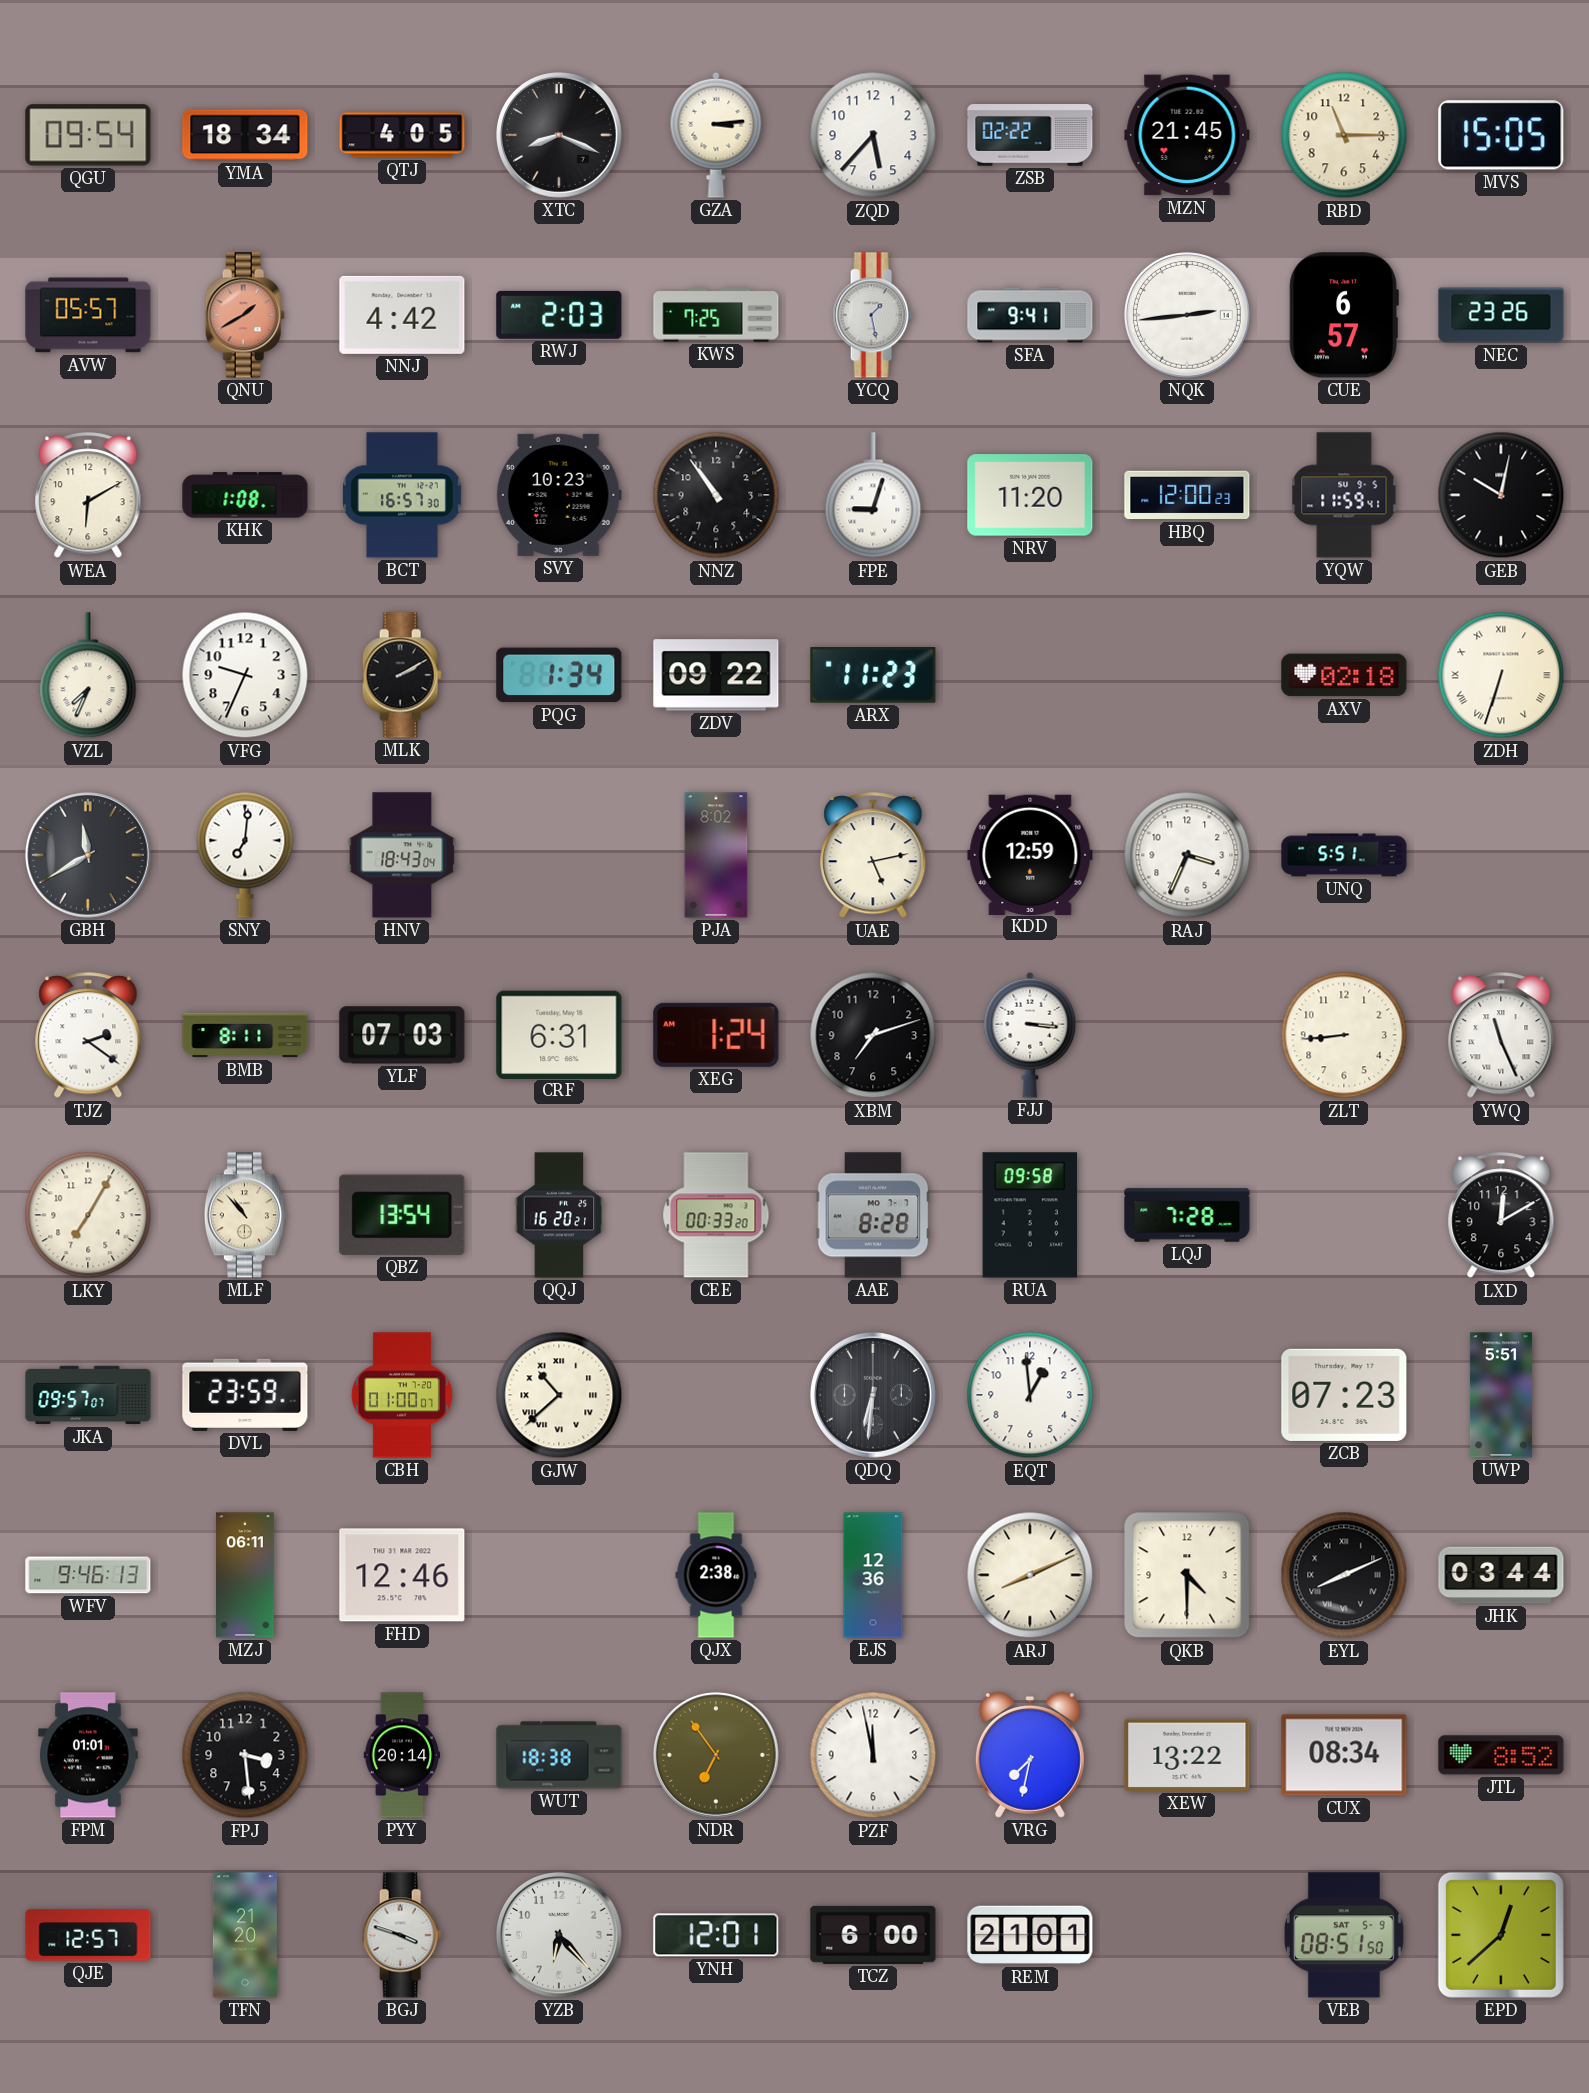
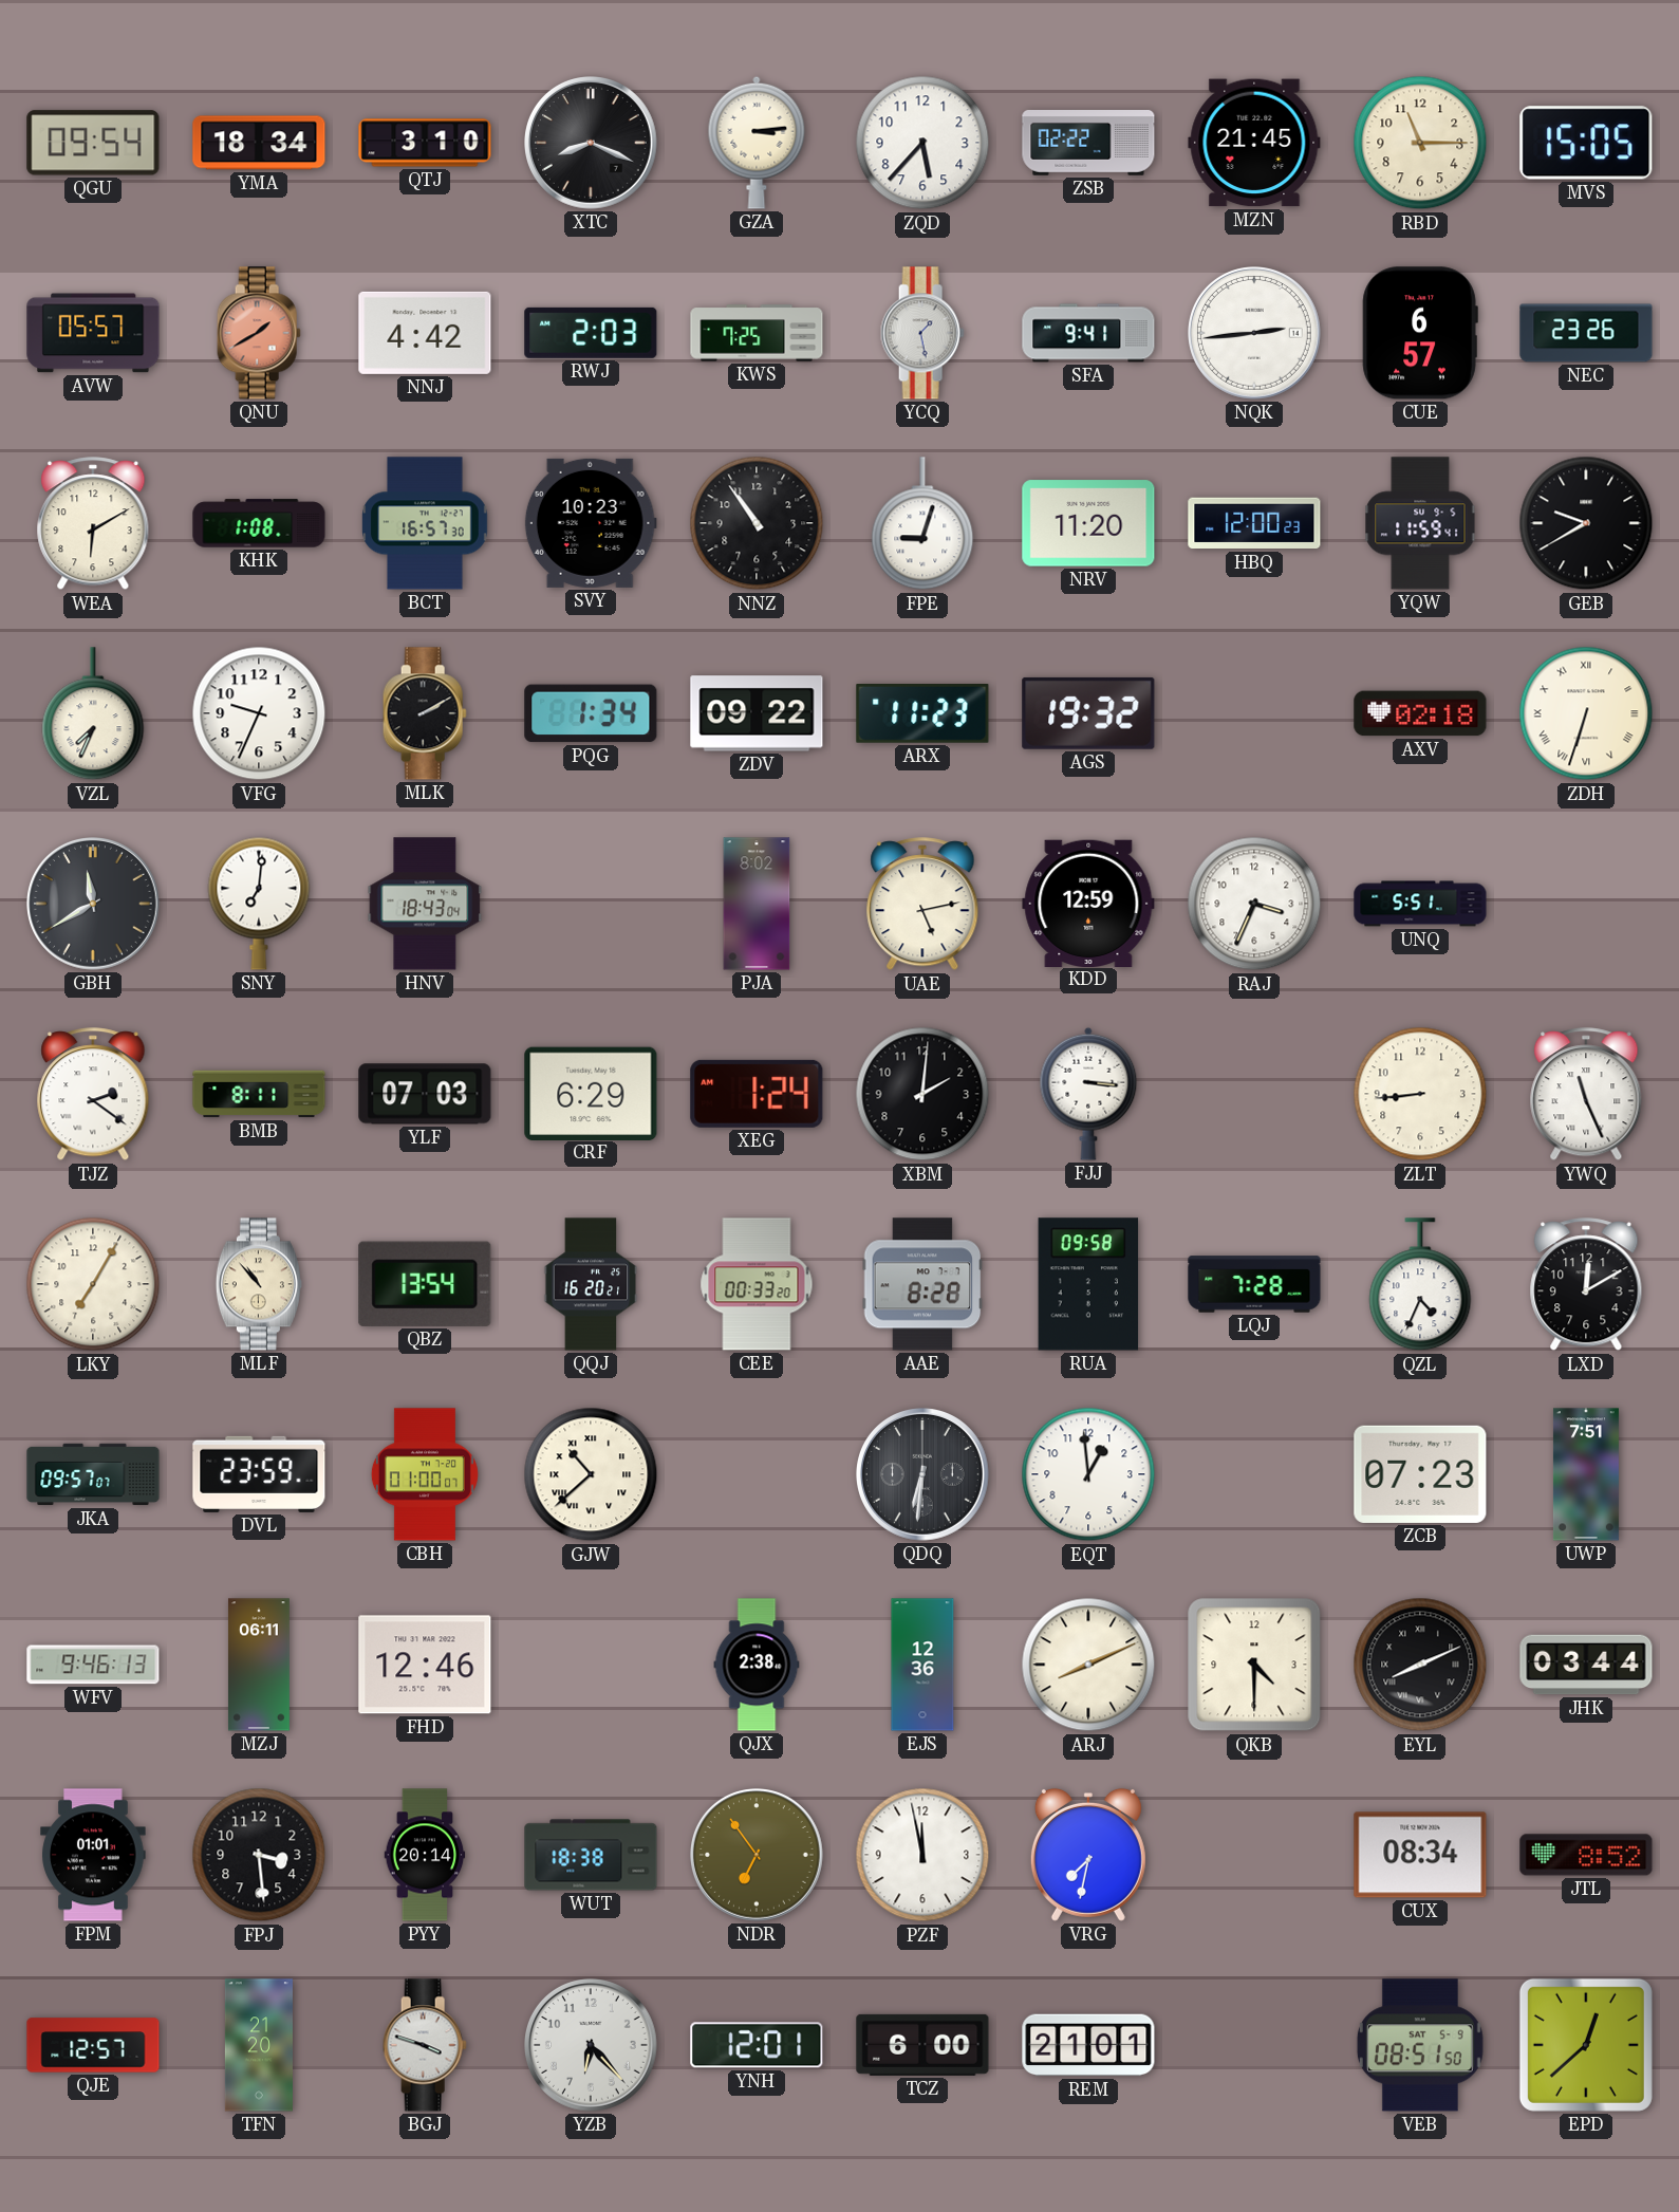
QTJ: 4:05 -> 3:10
GEB: 10:02 -> 9:40
AGS: none -> 19:32
CRF: 6:31 -> 6:29
XBM: 7:12 -> 2:01
QZL: none -> 4:34
UWP: 5:51 -> 7:51
XEW: 13:22 -> none
